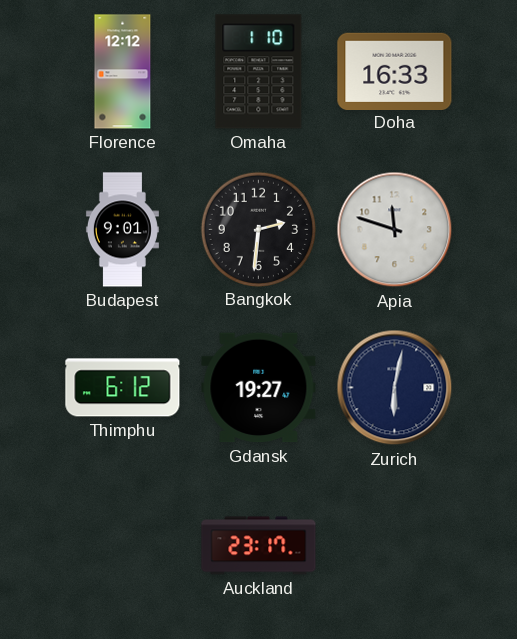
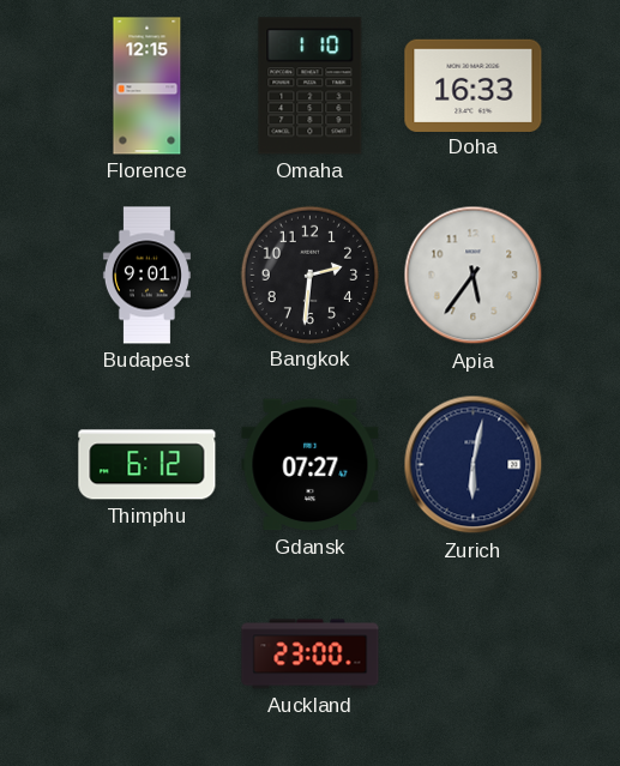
Florence: 12:12 -> 12:15
Apia: 11:48 -> 5:36
Gdansk: 19:27 -> 07:27
Auckland: 23:17 -> 23:00
